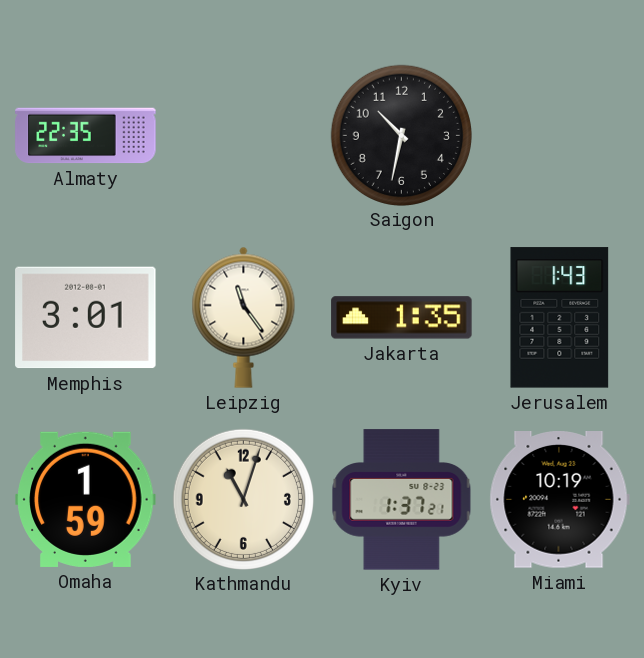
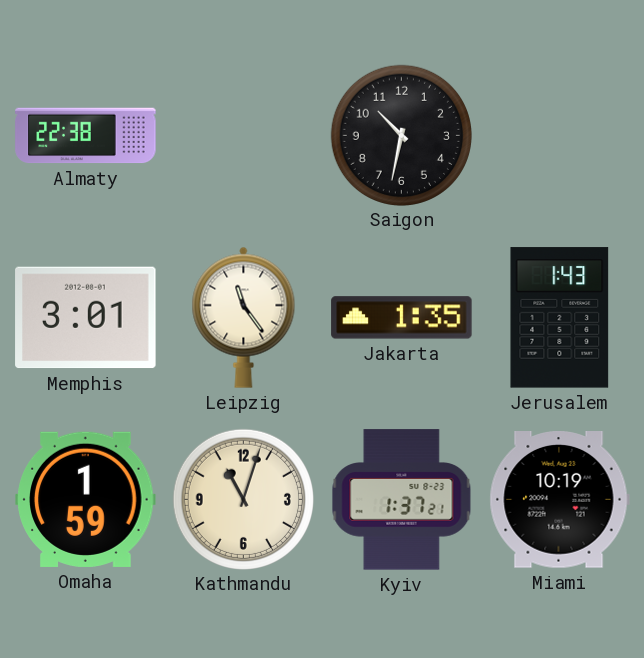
Almaty: 22:35 -> 22:38
